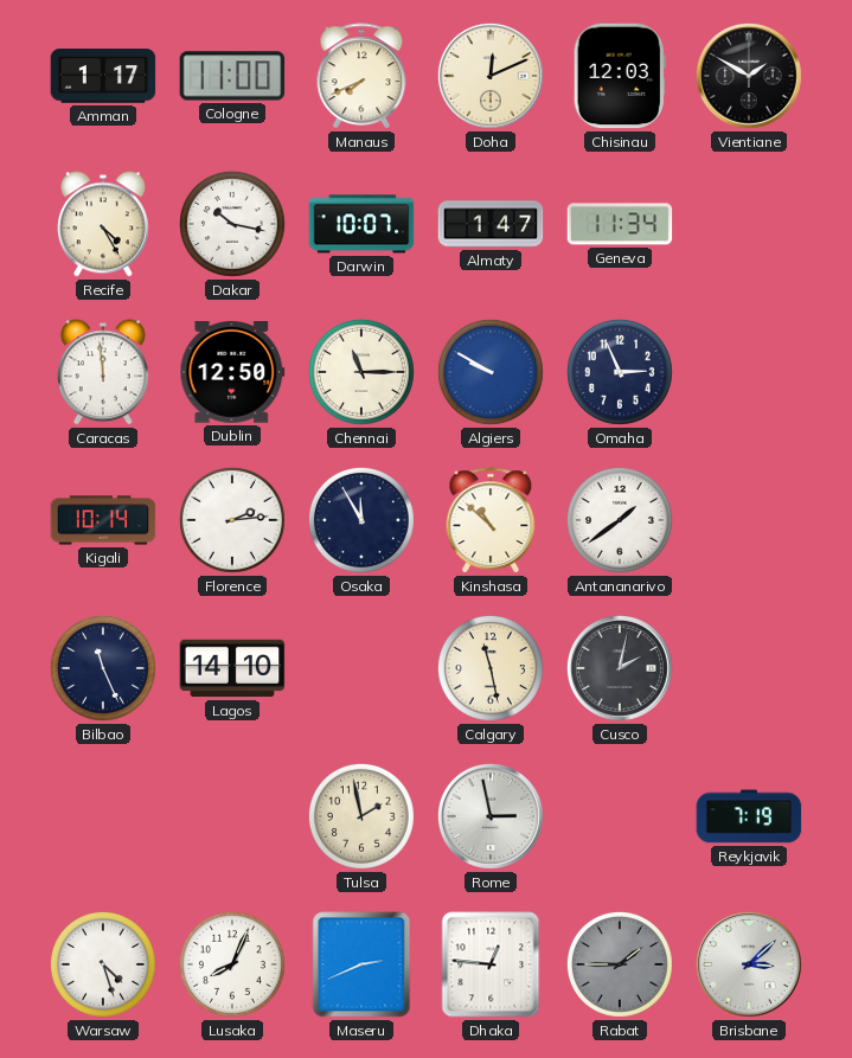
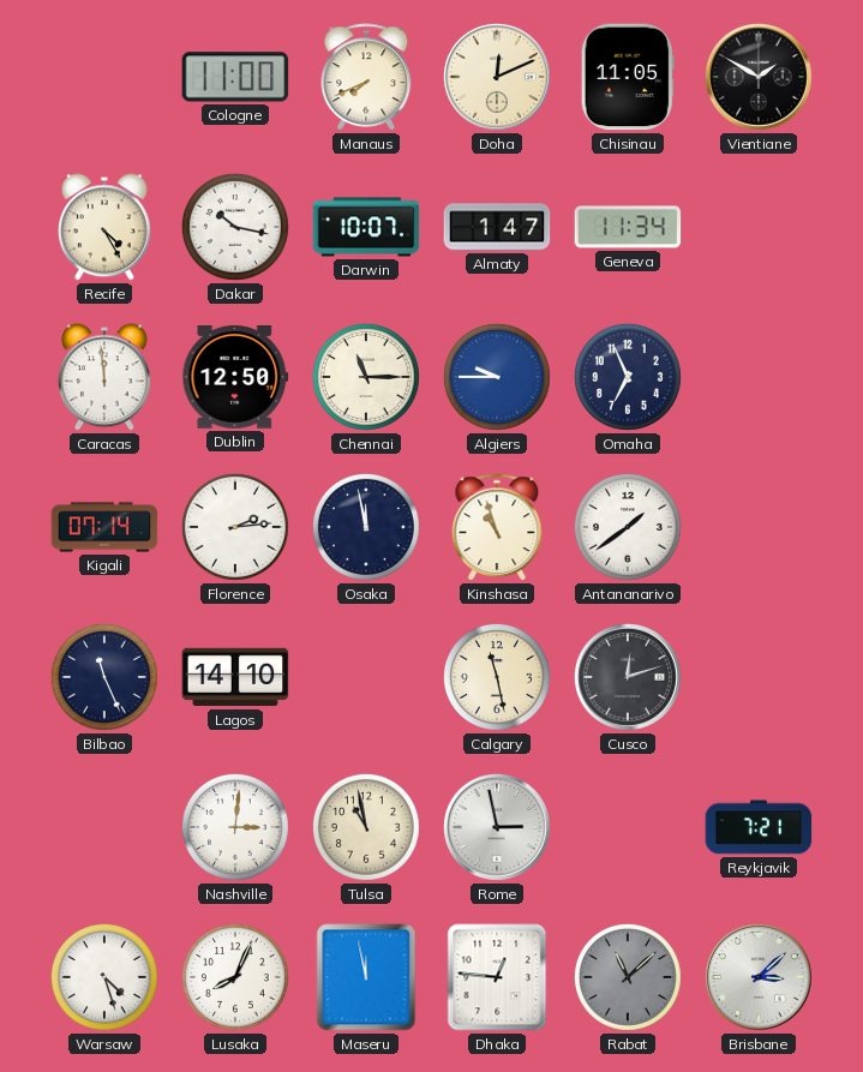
Amman: 1:17 -> none
Chisinau: 12:03 -> 11:05
Algiers: 9:50 -> 9:45
Omaha: 2:56 -> 6:56
Kigali: 10:14 -> 07:14
Osaka: 11:55 -> 11:58
Kinshasa: 10:52 -> 10:57
Cusco: 2:02 -> 12:12
Nashville: none -> 3:01
Tulsa: 1:58 -> 10:58
Reykjavik: 7:19 -> 7:21
Maseru: 2:41 -> 11:58
Rabat: 1:45 -> 11:08
